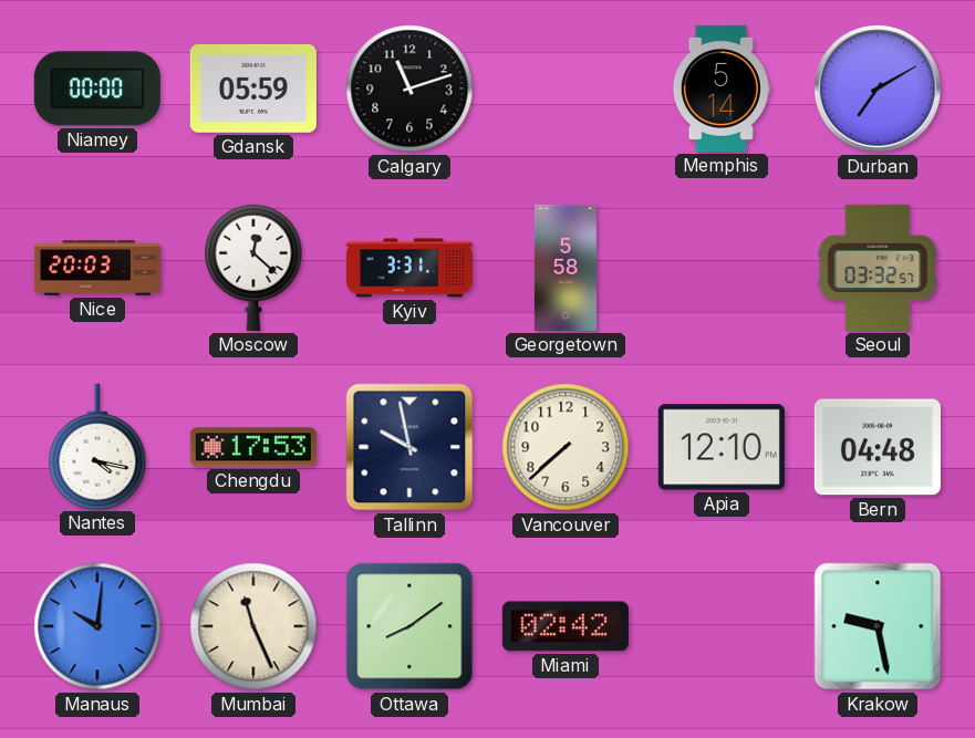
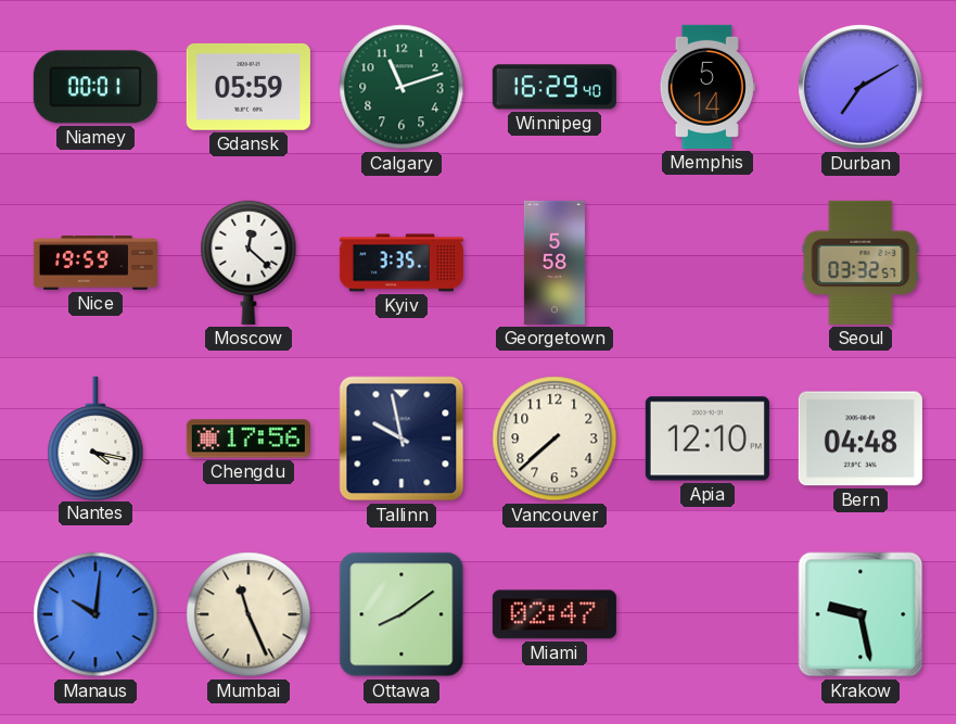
Niamey: 00:00 -> 00:01
Calgary dial: black -> green
Winnipeg: none -> 16:29
Nice: 20:03 -> 19:59
Kyiv: 3:31 -> 3:35
Chengdu: 17:53 -> 17:56
Miami: 02:42 -> 02:47
